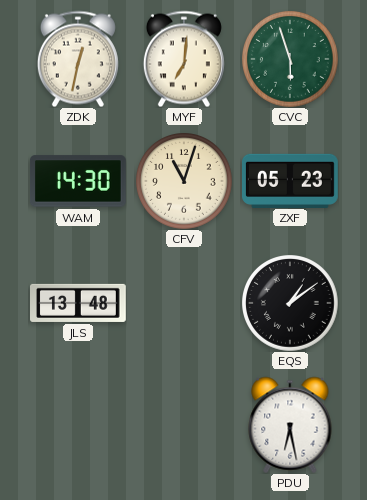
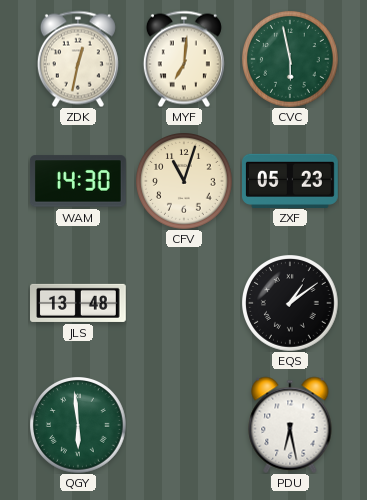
CVC: 5:57 -> 5:58
QGY: none -> 5:59
